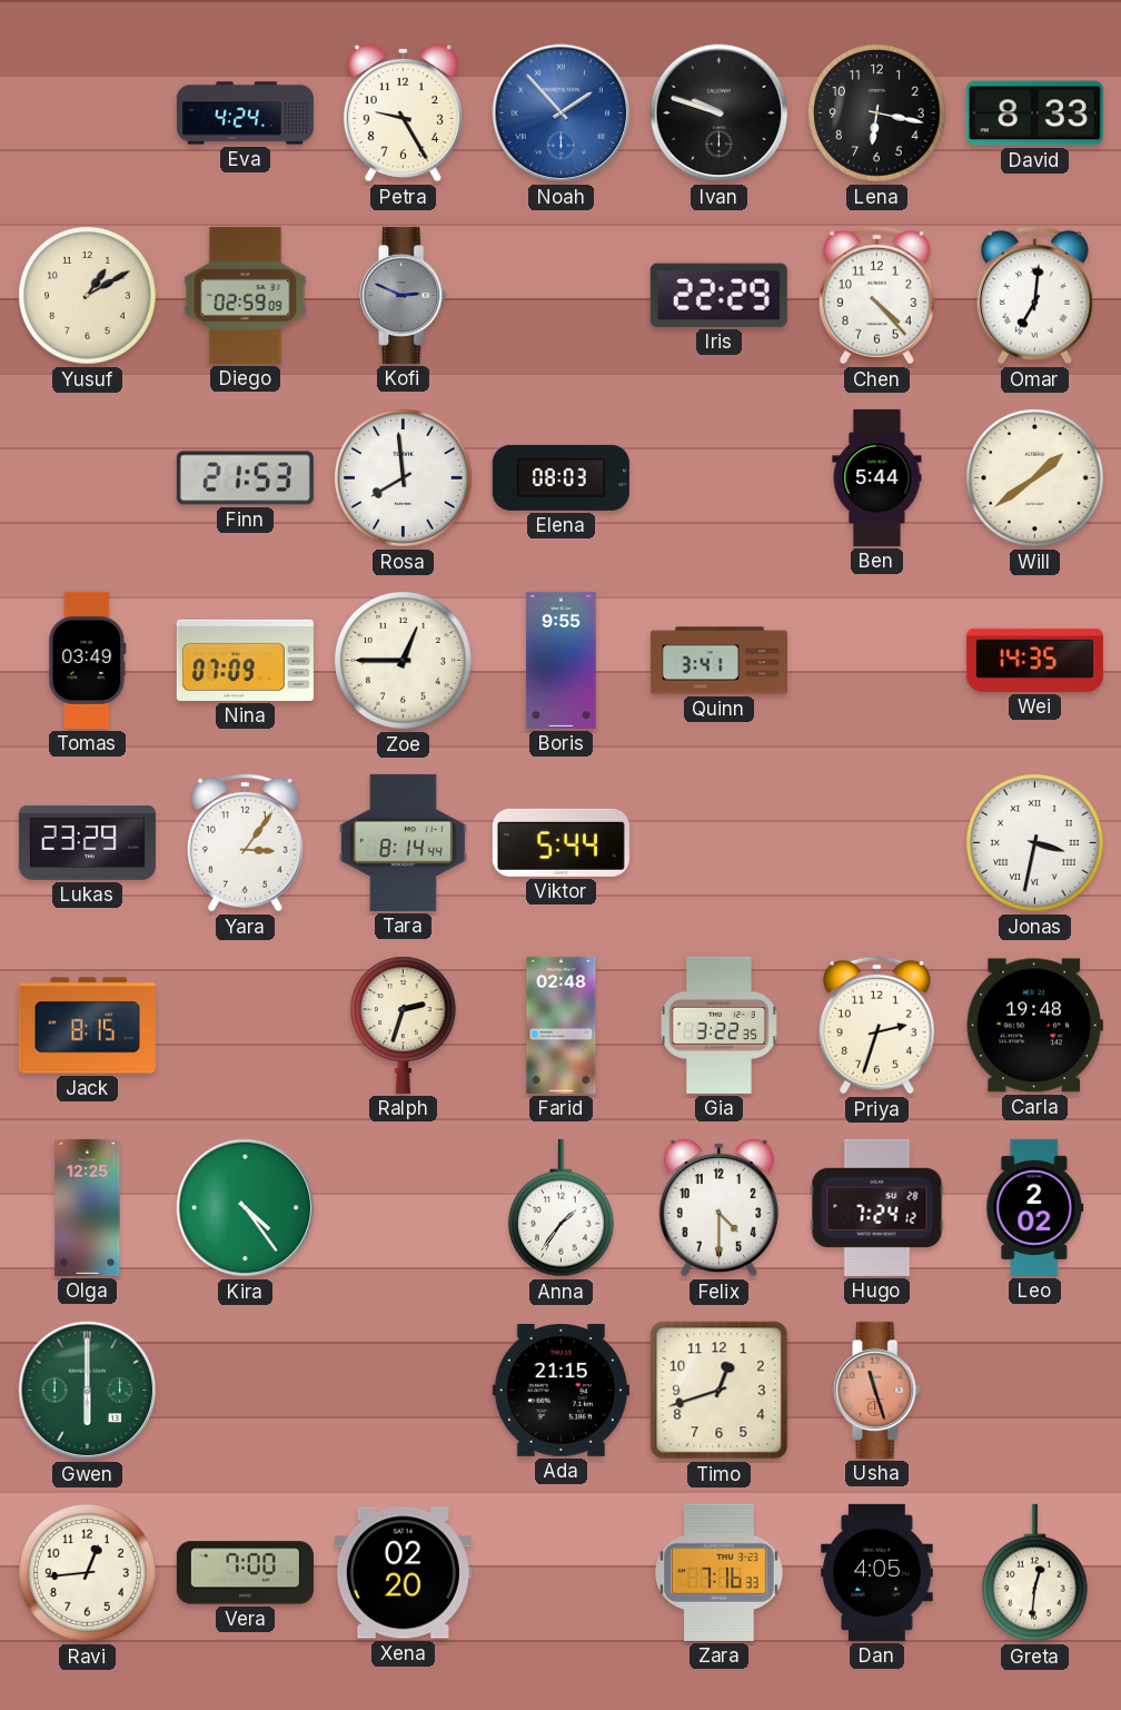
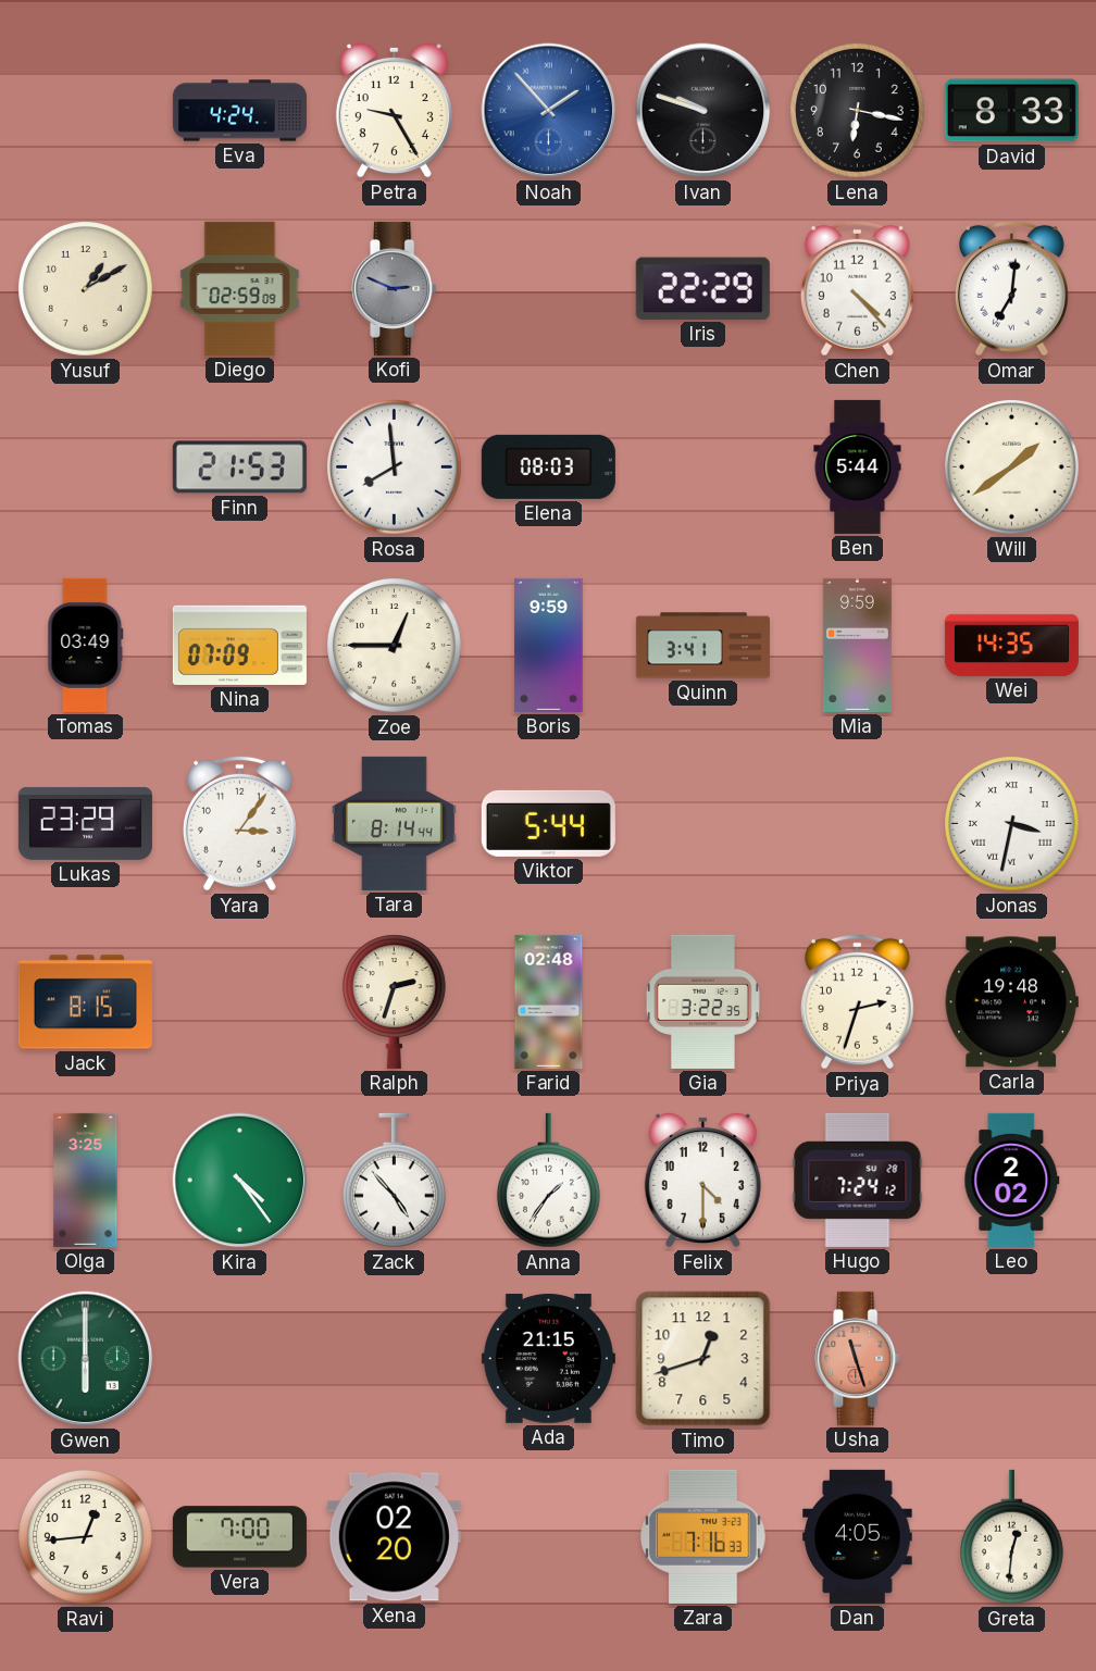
Boris: 9:55 -> 9:59
Mia: none -> 9:59
Olga: 12:25 -> 3:25
Zack: none -> 4:53
